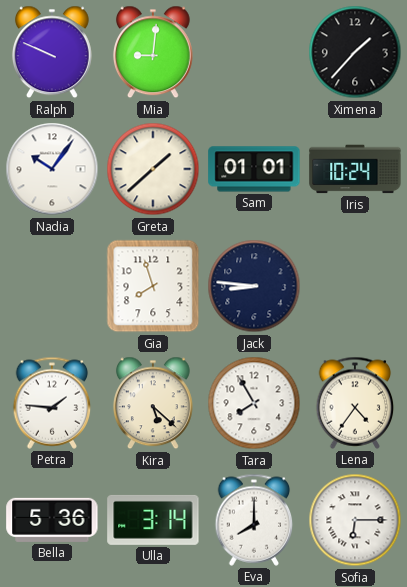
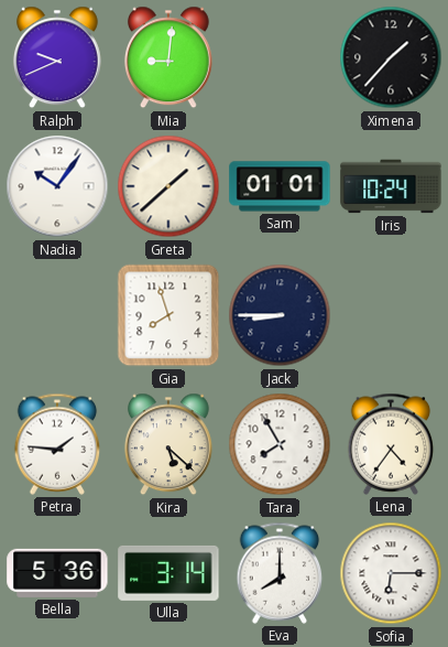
Ralph: 9:49 -> 9:41
Jack: 8:46 -> 8:45
